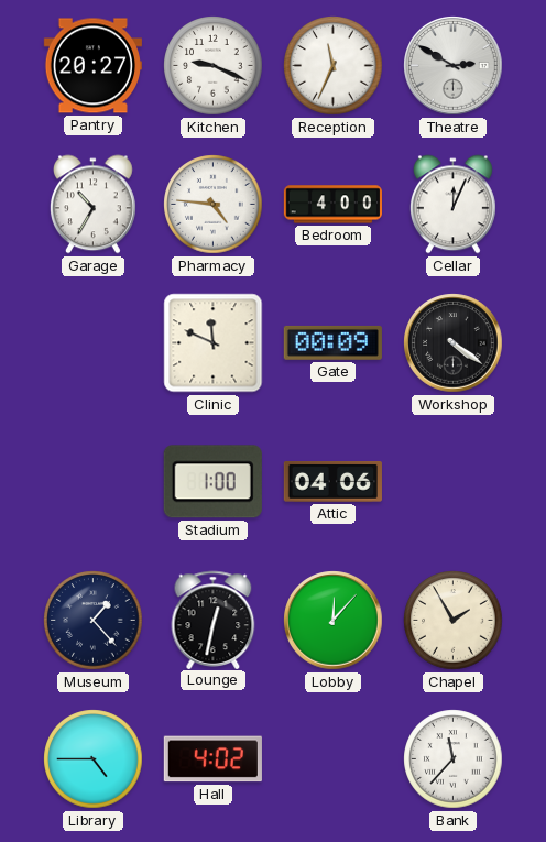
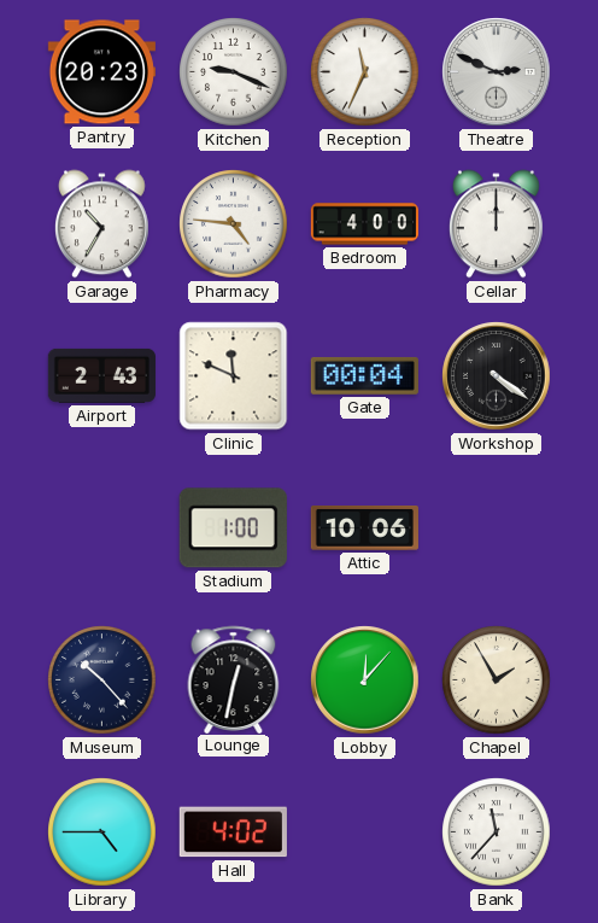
Pantry: 20:27 -> 20:23
Theatre: 2:50 -> 2:49
Cellar: 12:04 -> 12:00
Airport: none -> 2:43
Gate: 00:09 -> 00:04
Attic: 04:06 -> 10:06
Museum: 1:23 -> 10:23
